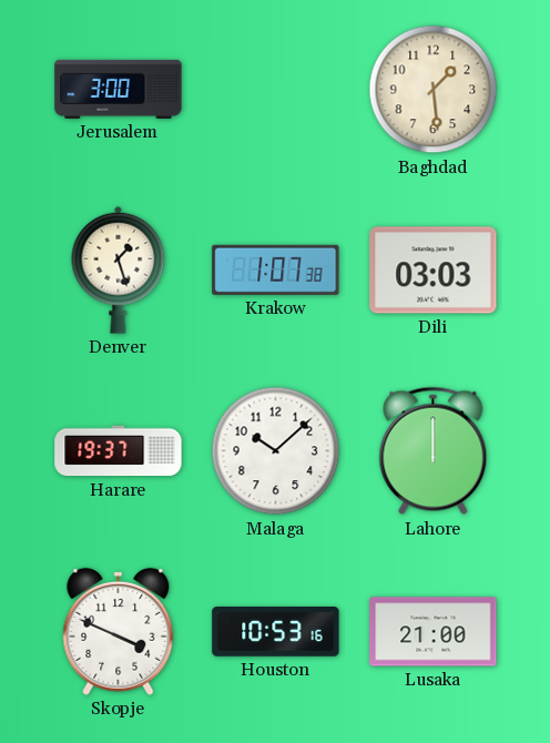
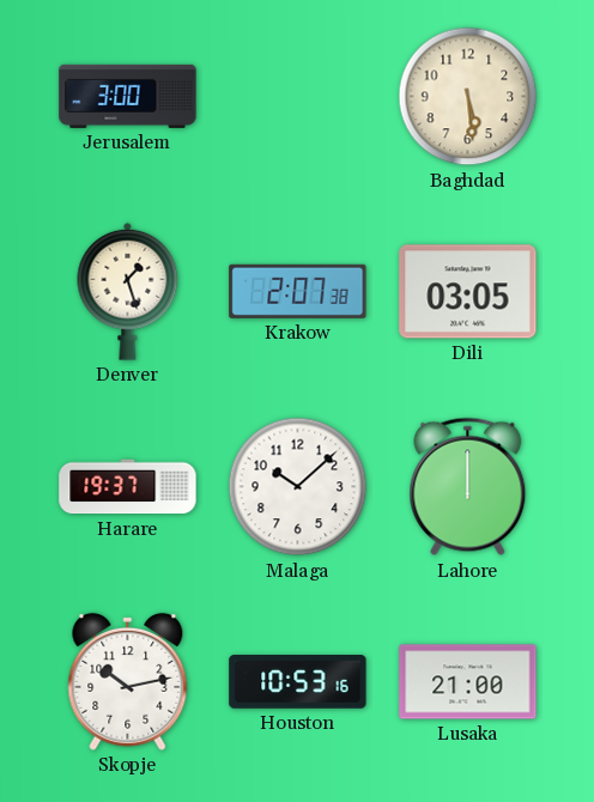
Baghdad: 1:29 -> 5:29
Krakow: 1:07 -> 2:07
Dili: 03:03 -> 03:05
Skopje: 3:49 -> 10:13
